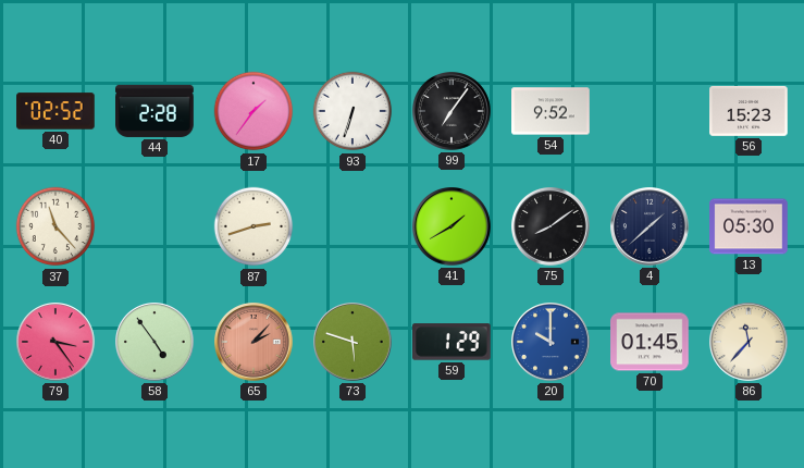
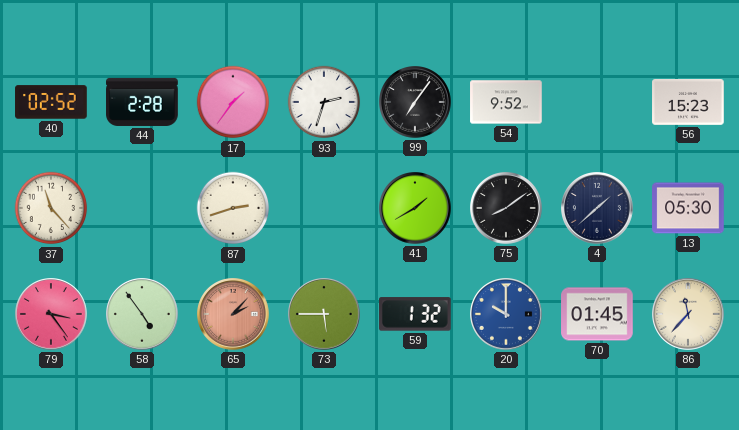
93: 6:33 -> 2:33
73: 5:48 -> 5:45
59: 1:29 -> 1:32
